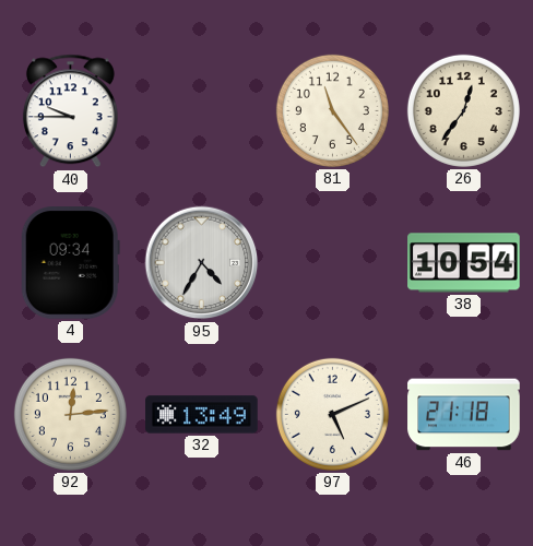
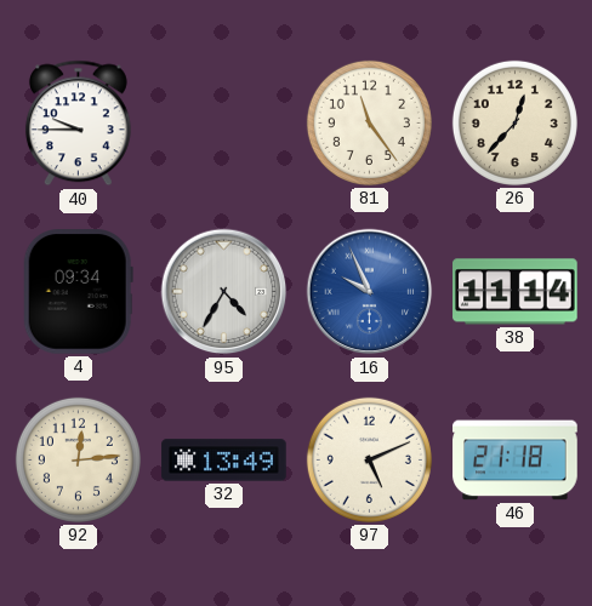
26: 12:36 -> 12:37
16: none -> 9:56
38: 10:54 -> 11:14
